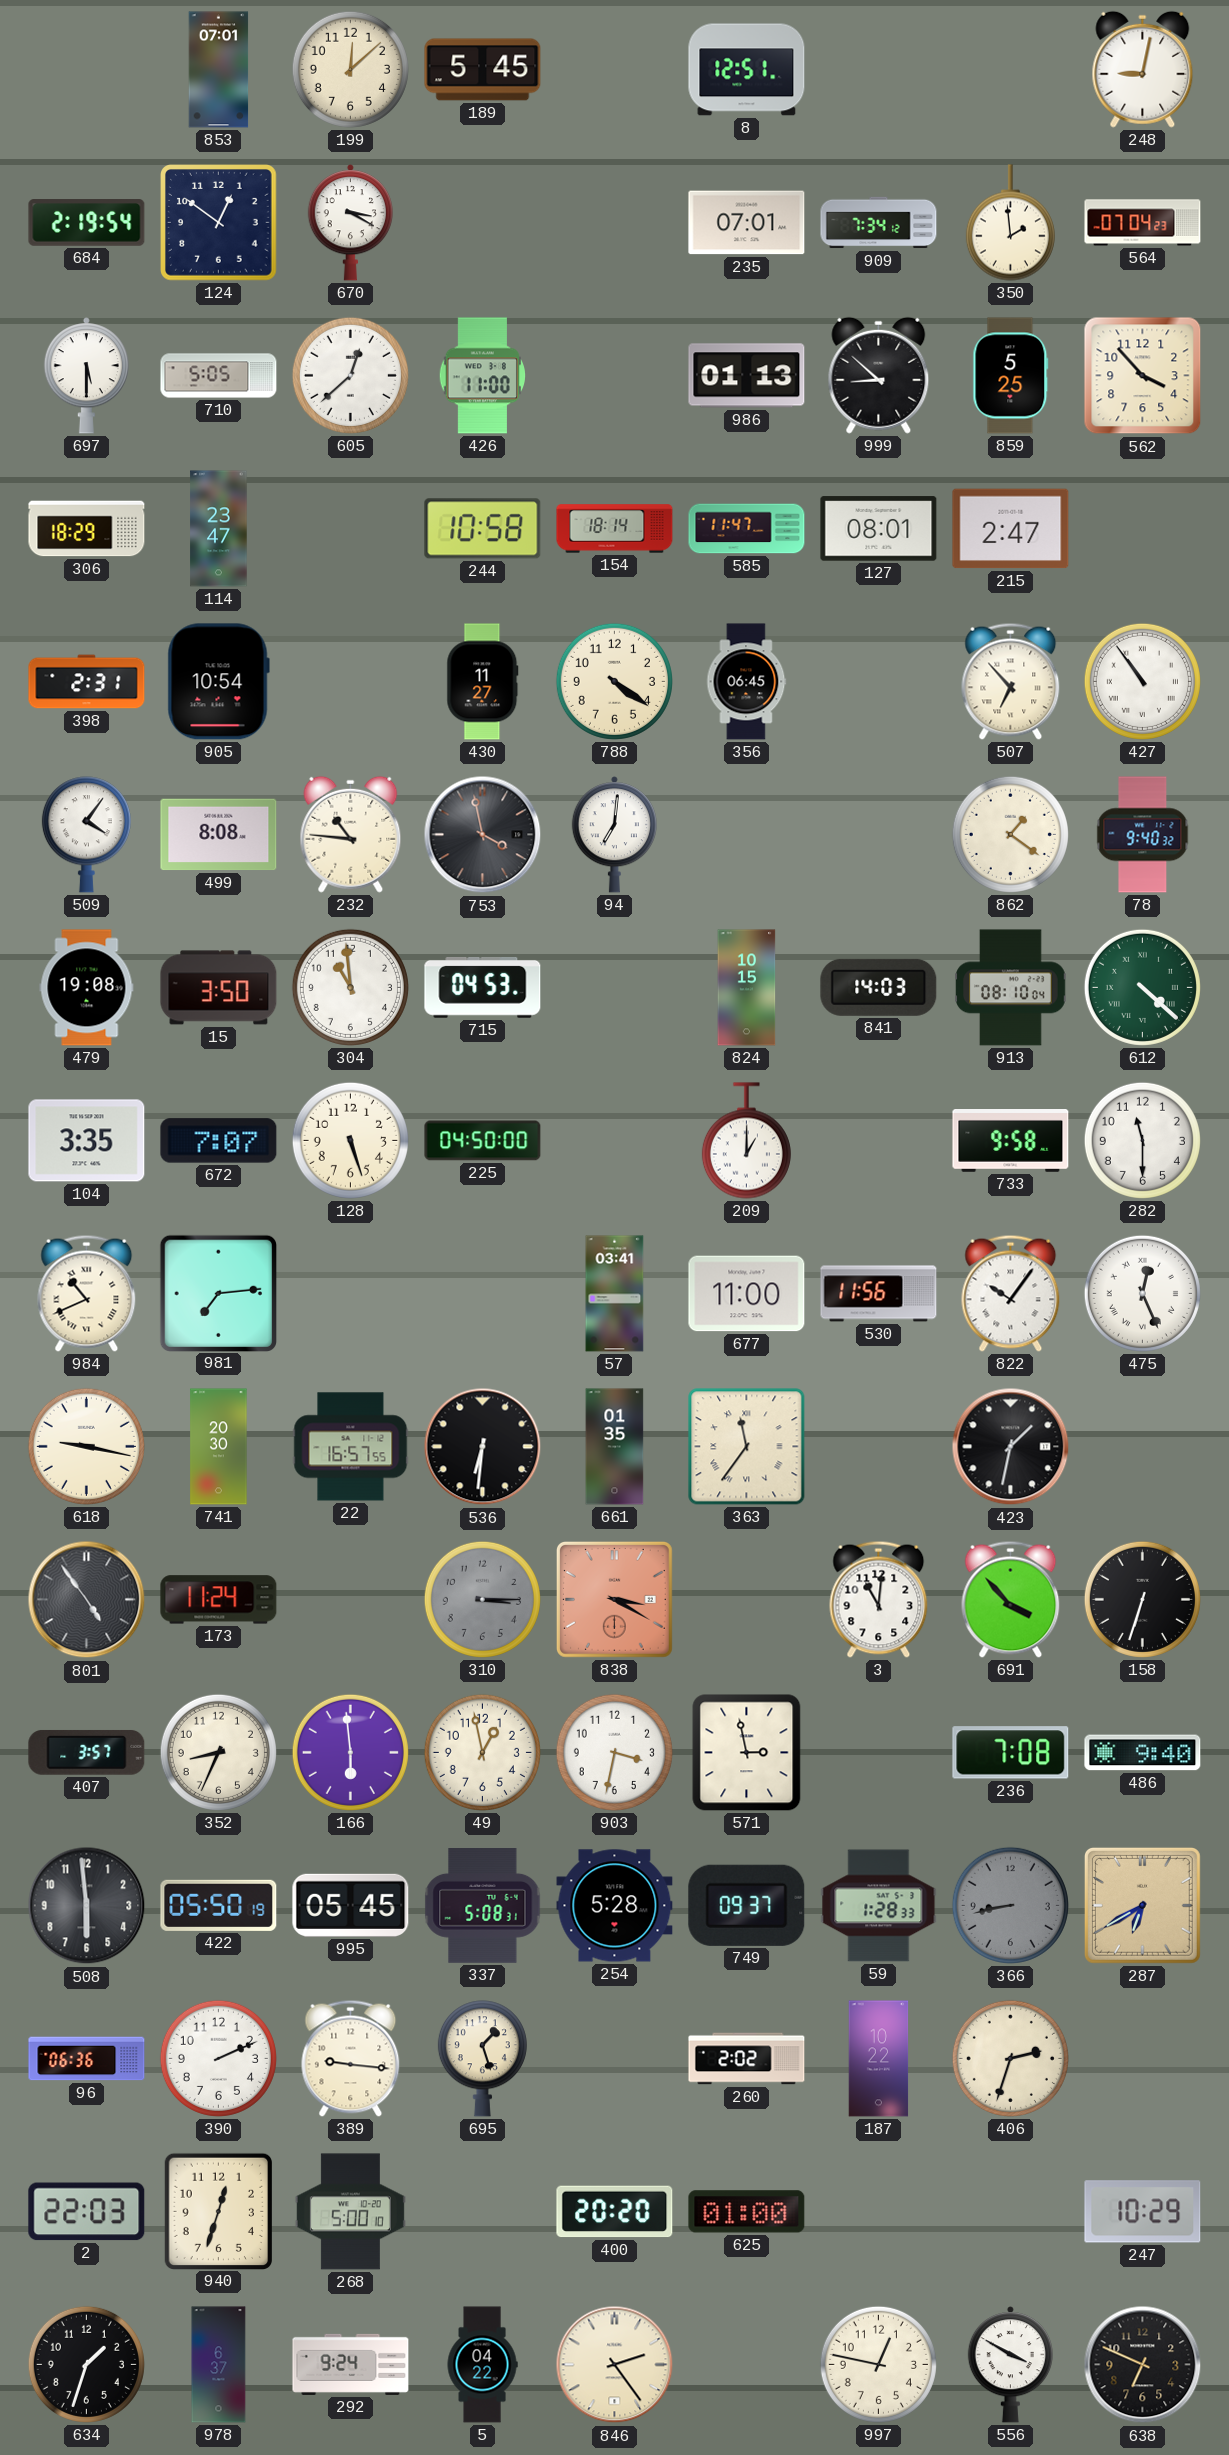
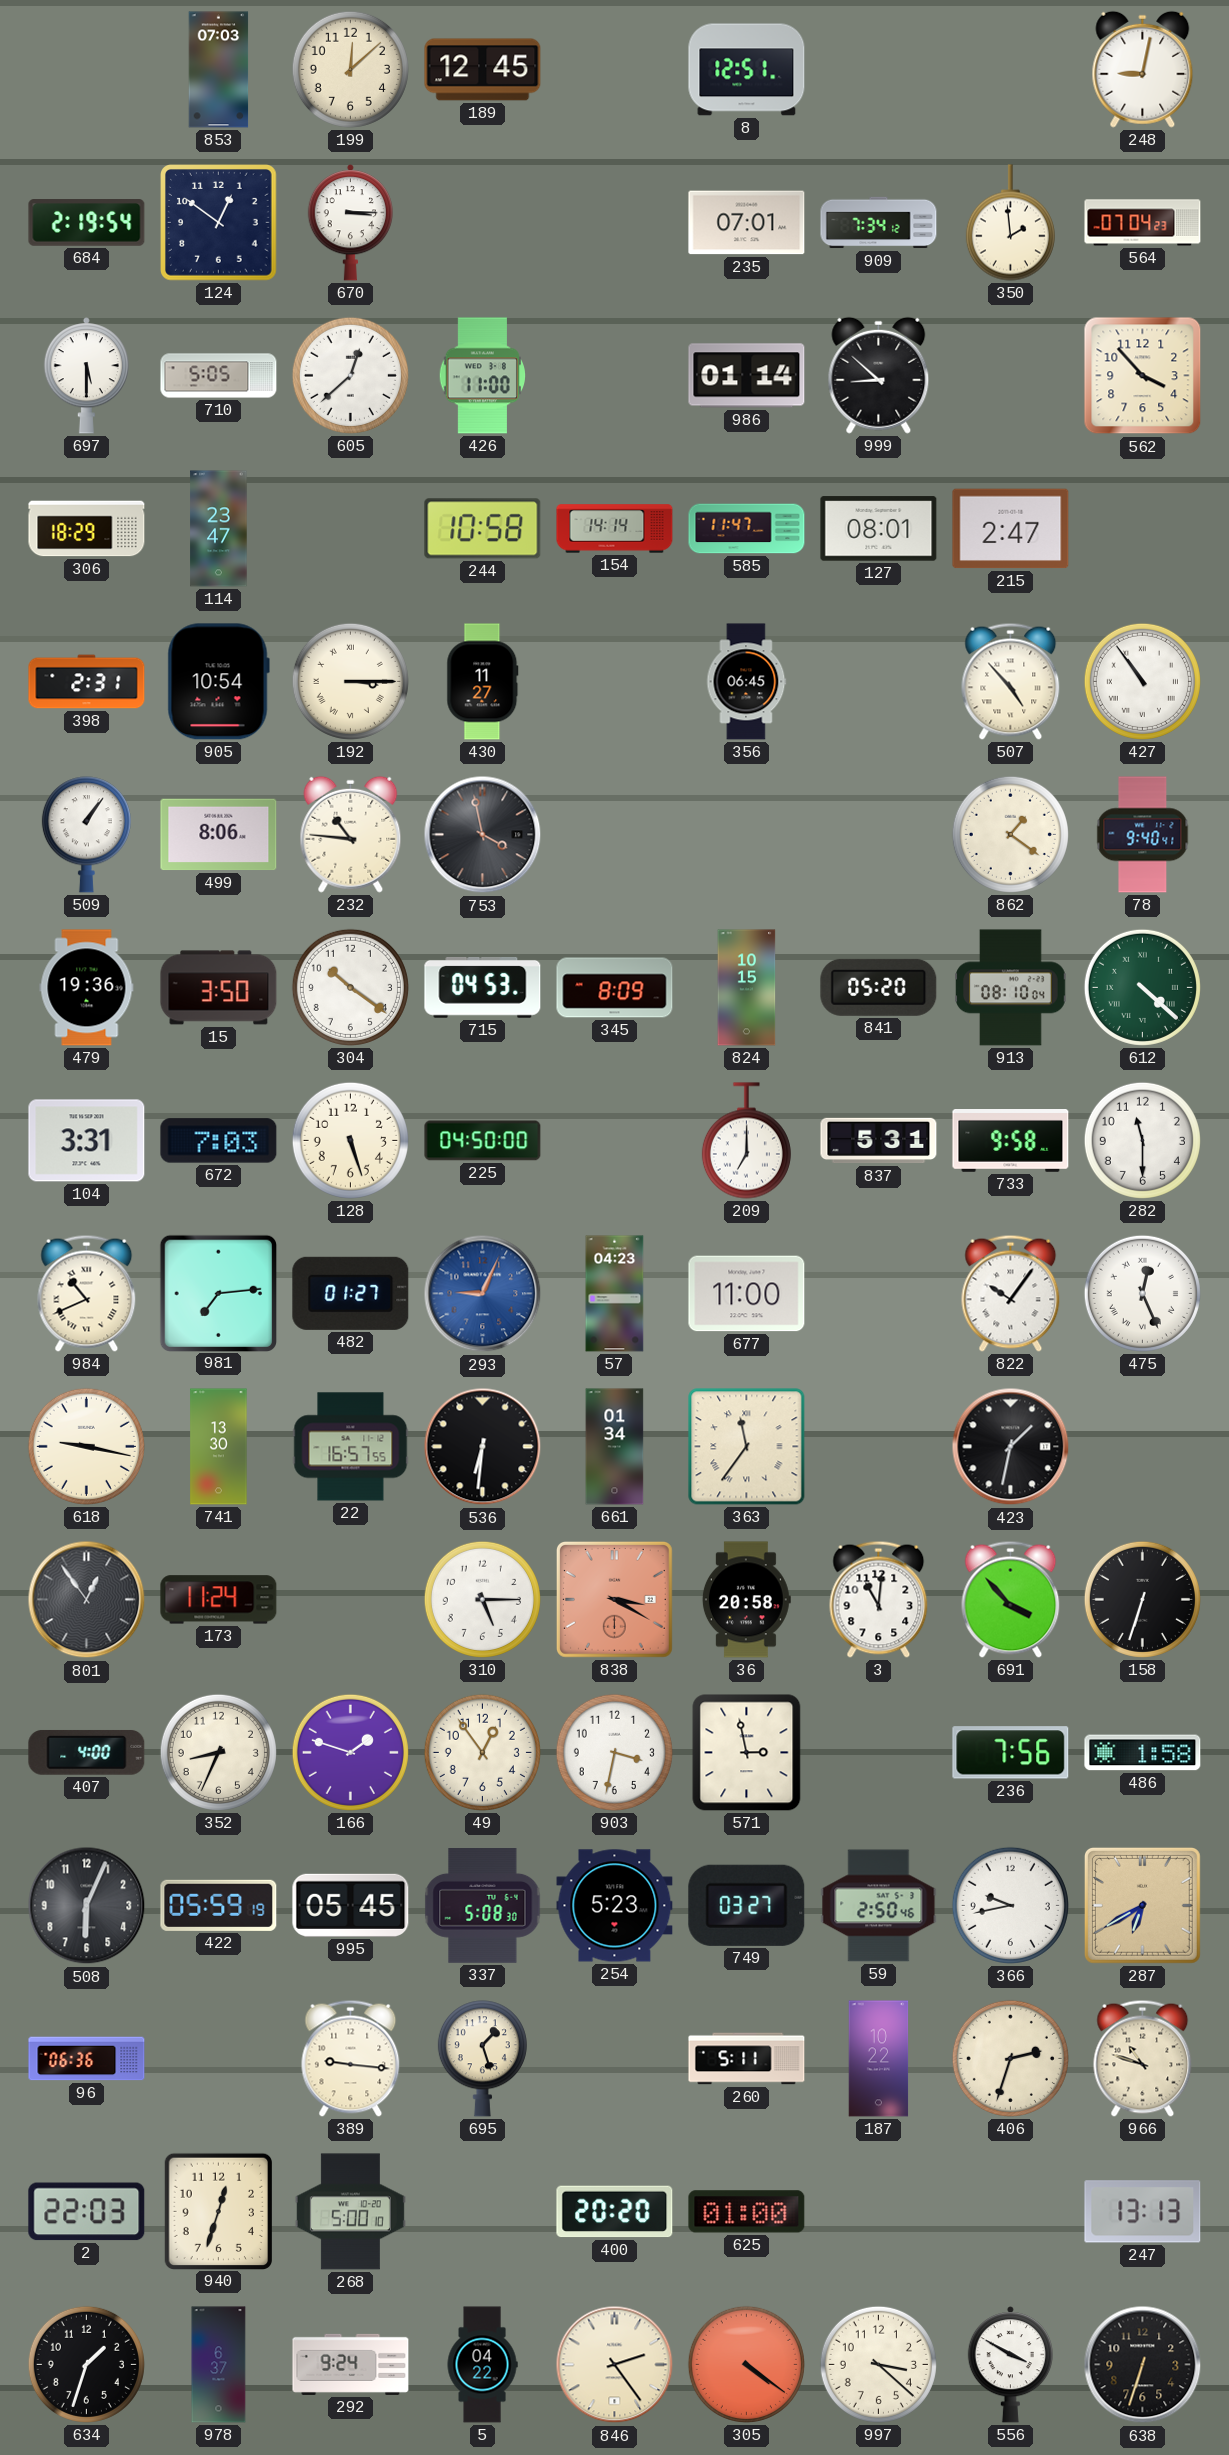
853: 07:01 -> 07:03
189: 5:45 -> 12:45
670: 3:20 -> 3:15
986: 01:13 -> 01:14
859: 5:25 -> none
154: 18:14 -> 14:14
192: none -> 3:15
788: 4:21 -> none
507: 6:53 -> 4:53
509: 4:06 -> 1:06
499: 8:08 -> 8:06
94: 7:01 -> none
78: 9:40:32 -> 9:40:41
479: 19:08 -> 19:36
304: 10:59 -> 10:21
345: none -> 8:09
841: 14:03 -> 05:20
104: 3:35 -> 3:31
672: 7:07 -> 7:03
209: 1:00 -> 7:00
837: none -> 5:31
482: none -> 01:27
293: none -> 9:04
57: 03:41 -> 04:23
530: 11:56 -> none
741: 20:30 -> 13:30
661: 01:35 -> 01:34
801: 4:54 -> 12:54
310: 3:15 -> 5:15
310 dial: grey -> white
36: none -> 20:58
407: 3:57 -> 4:00
166: 5:59 -> 1:48
49: 12:58 -> 12:54
236: 7:08 -> 7:56
486: 9:40 -> 1:58
508: 5:59 -> 6:04
422: 05:50 -> 05:59
337: 5:08:31 -> 5:08:30
254: 5:28 -> 5:23
749: 09:37 -> 03:27
59: 1:28 -> 2:50
366: 8:43 -> 9:43
366 dial: grey -> white
390: 2:11 -> none
260: 2:02 -> 5:11
966: none -> 10:48
247: 10:29 -> 13:13
305: none -> 4:21
997: 12:47 -> 3:22
638: 6:49 -> 6:33
